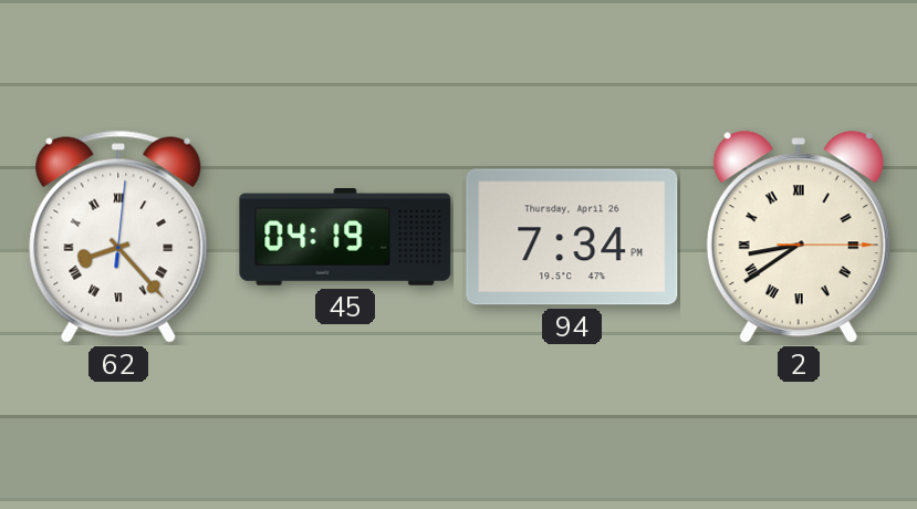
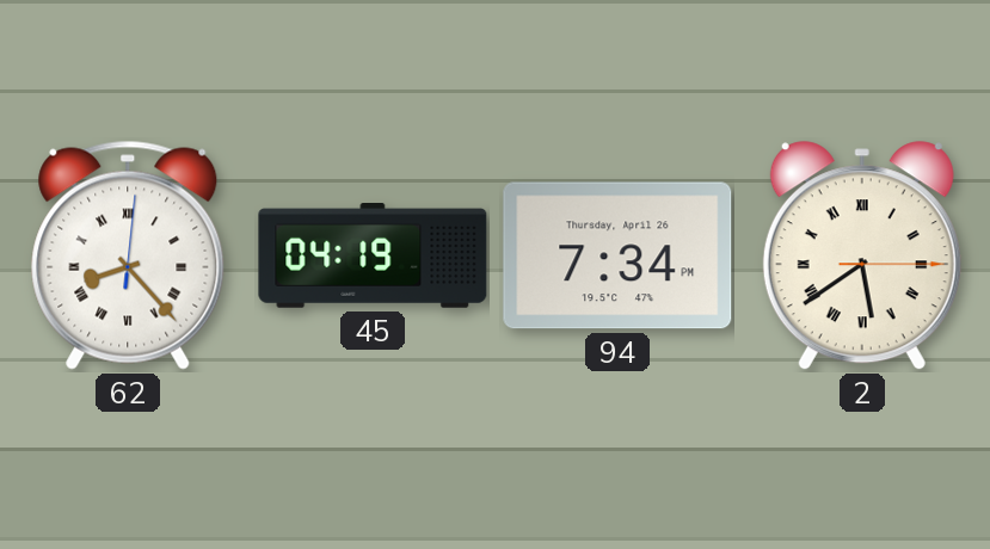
2: 8:39 -> 5:39
